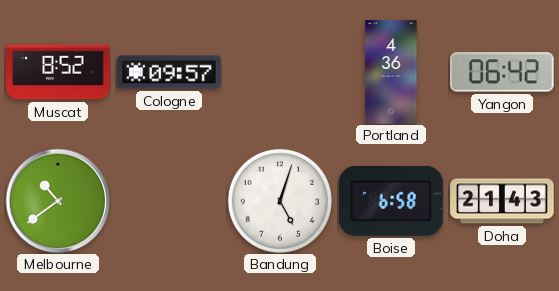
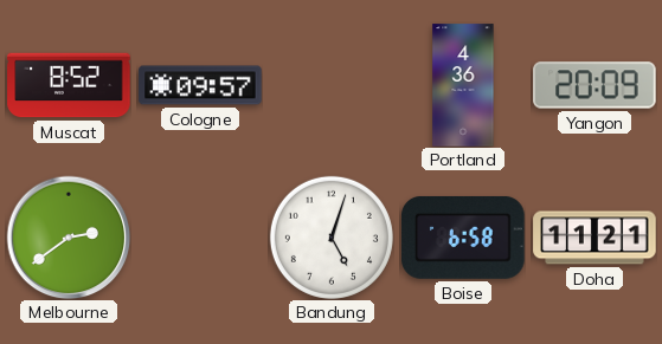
Yangon: 06:42 -> 20:09
Melbourne: 10:39 -> 2:39
Doha: 21:43 -> 11:21
